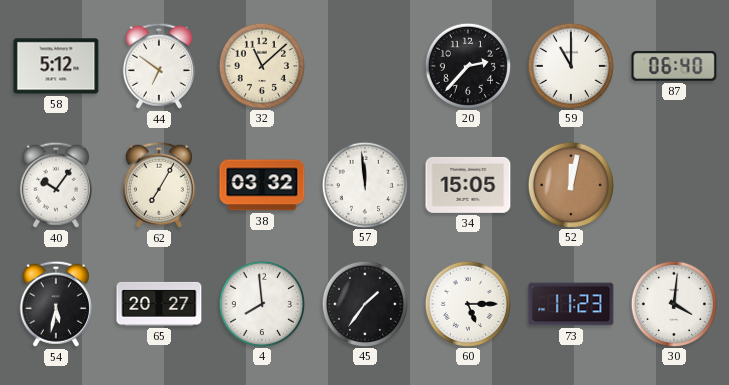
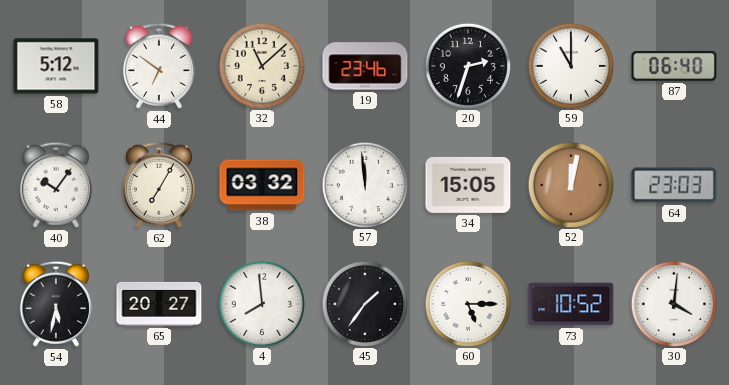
19: none -> 23:46
20: 2:37 -> 2:33
64: none -> 23:03
73: 11:23 -> 10:52
